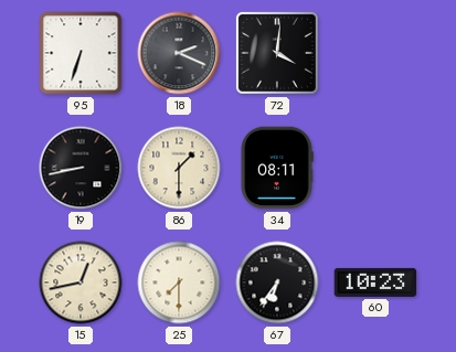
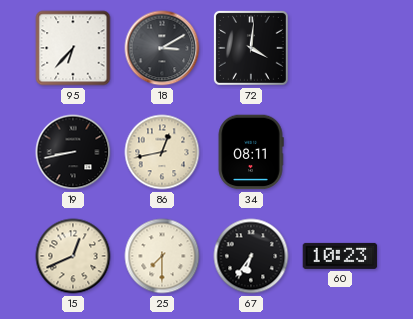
95: 6:33 -> 6:37
18: 2:19 -> 3:10
86: 1:30 -> 12:43
15: 12:43 -> 12:41
